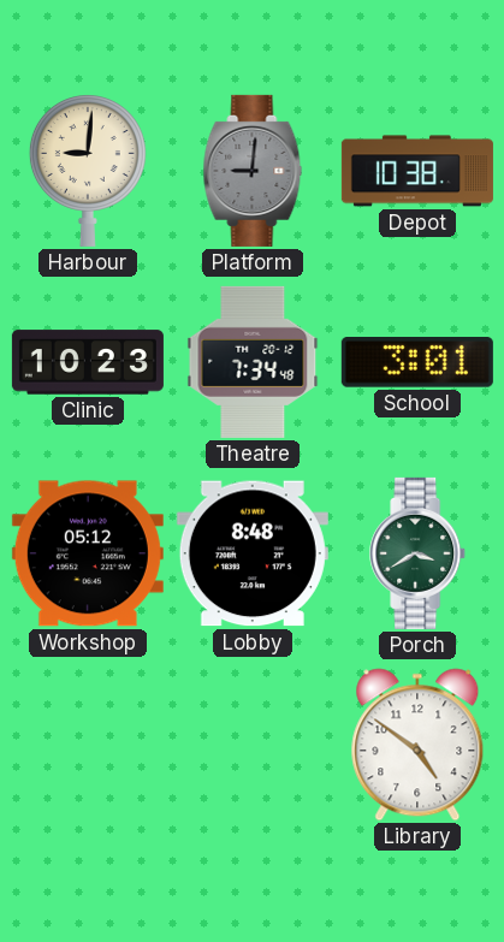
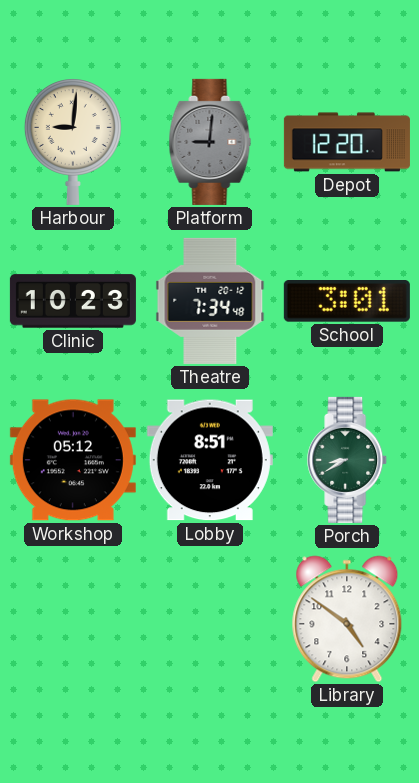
Depot: 10:38 -> 12:20
Lobby: 8:48 -> 8:51
Porch: 3:40 -> 8:40
